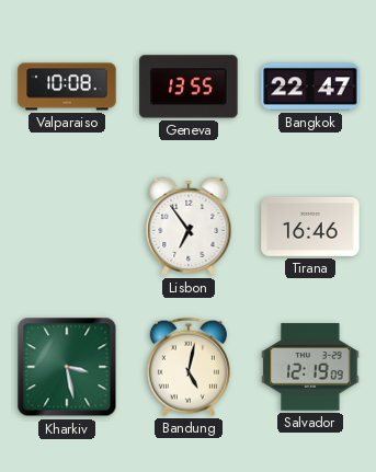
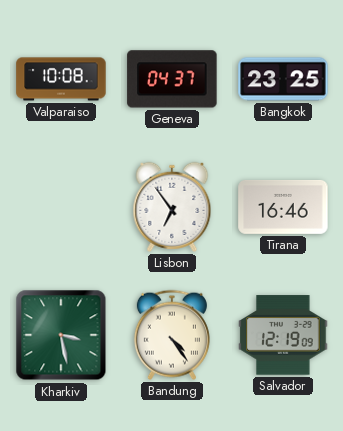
Geneva: 13:55 -> 04:37
Bangkok: 22:47 -> 23:25
Bandung: 5:02 -> 4:24
